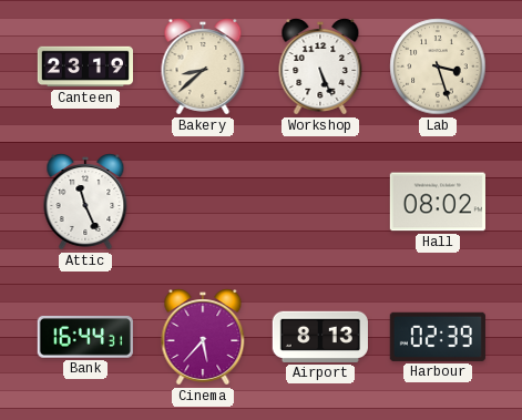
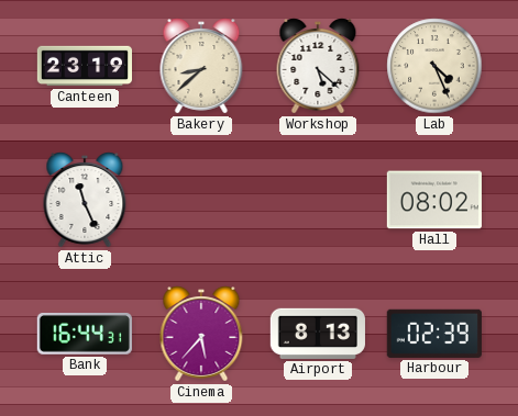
Workshop: 5:26 -> 5:22
Lab: 3:27 -> 4:26
